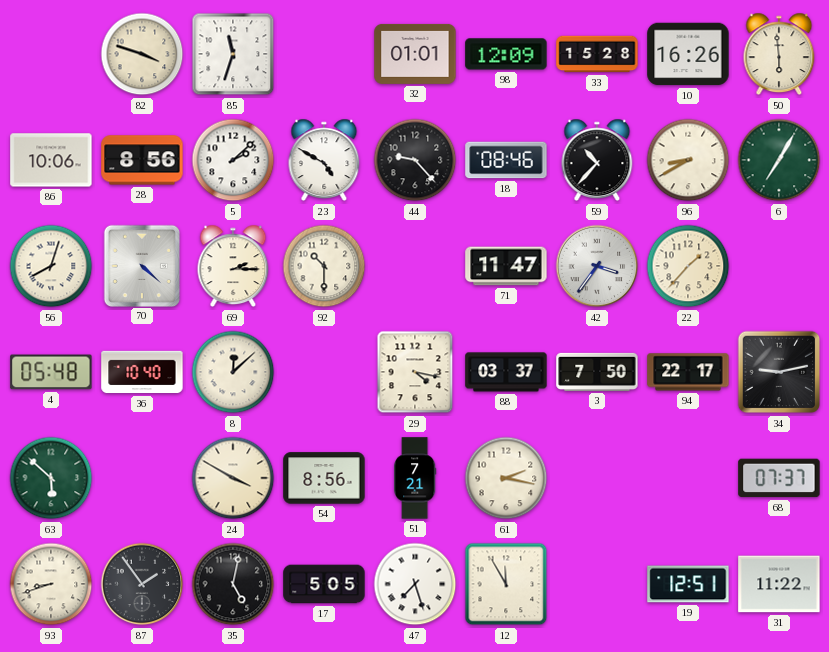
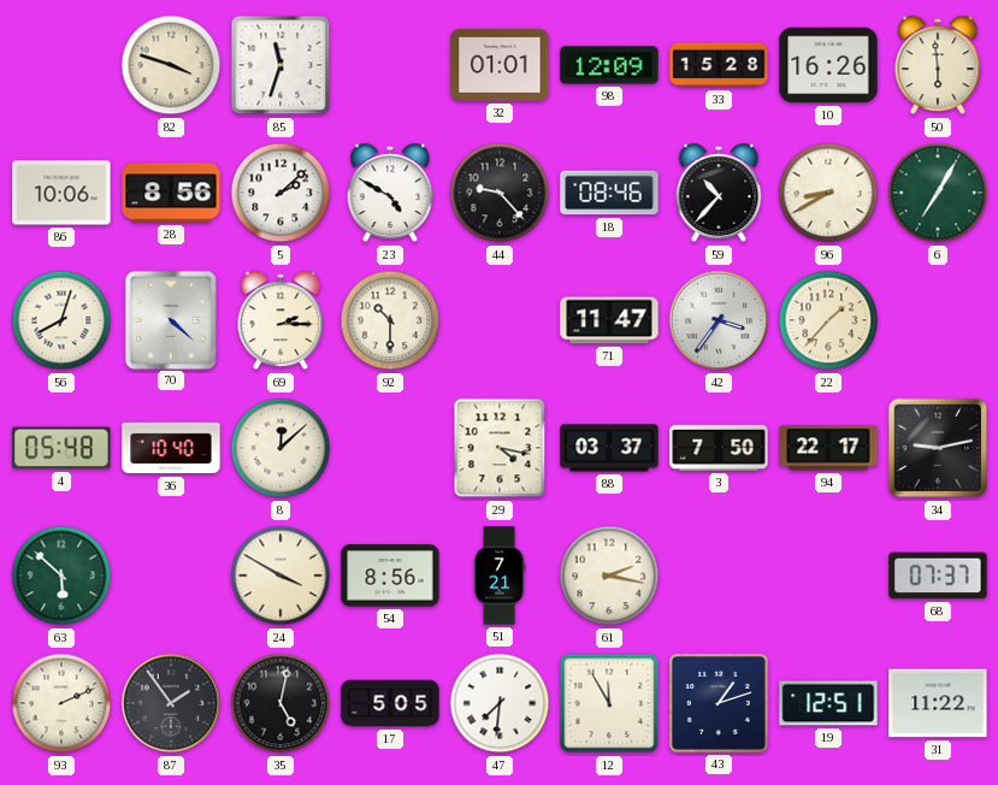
93: 8:42 -> 2:11
47: 7:27 -> 7:31
43: none -> 1:12
